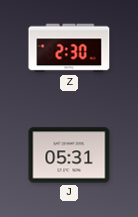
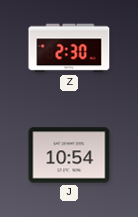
J: 05:31 -> 10:54
